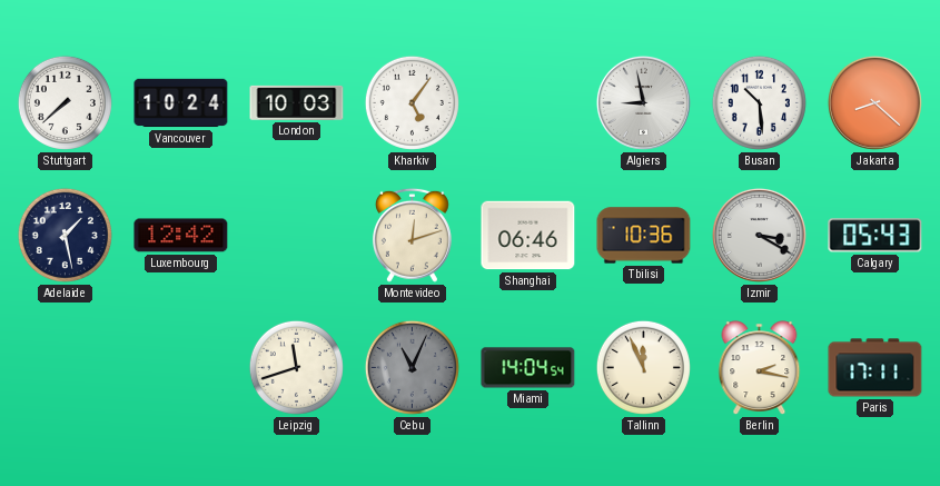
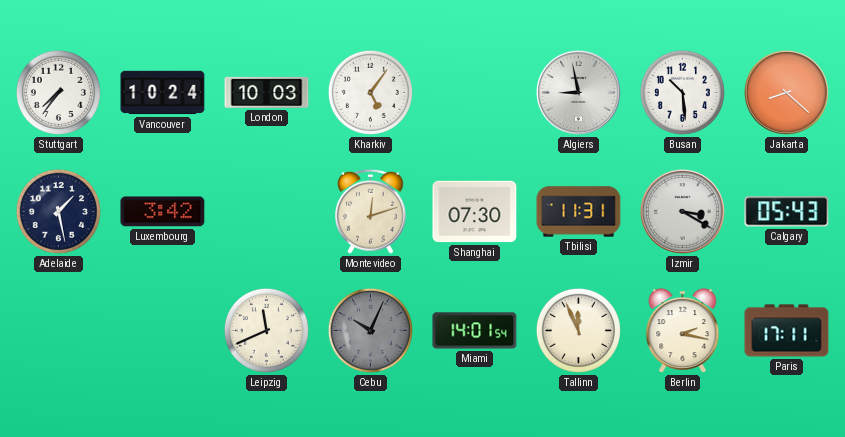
Stuttgart: 7:38 -> 7:36
Luxembourg: 12:42 -> 3:42
Shanghai: 06:46 -> 07:30
Tbilisi: 10:36 -> 11:31
Leipzig: 11:42 -> 11:41
Cebu: 11:04 -> 10:04
Miami: 14:04 -> 14:01
